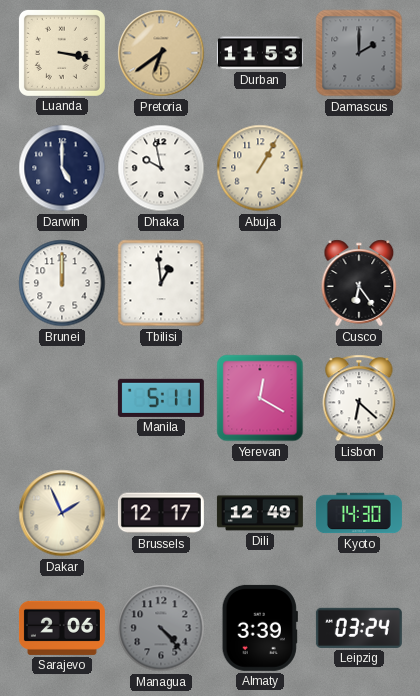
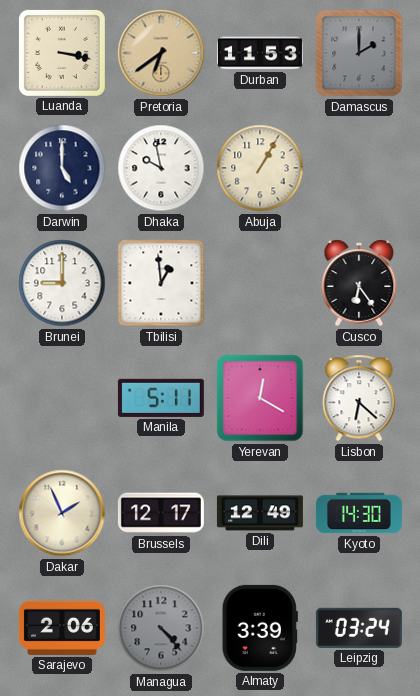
Brunei: 12:00 -> 9:00
